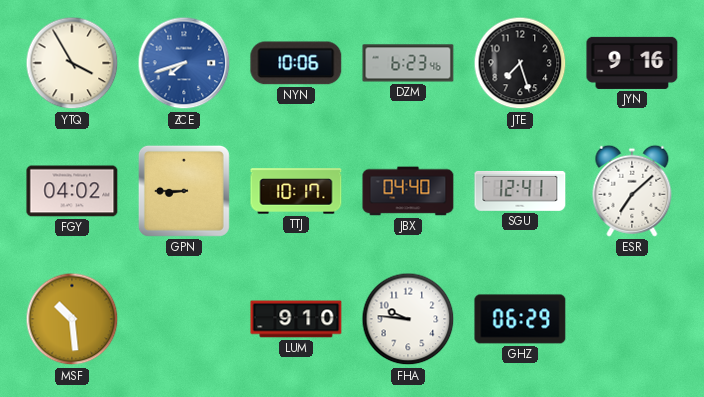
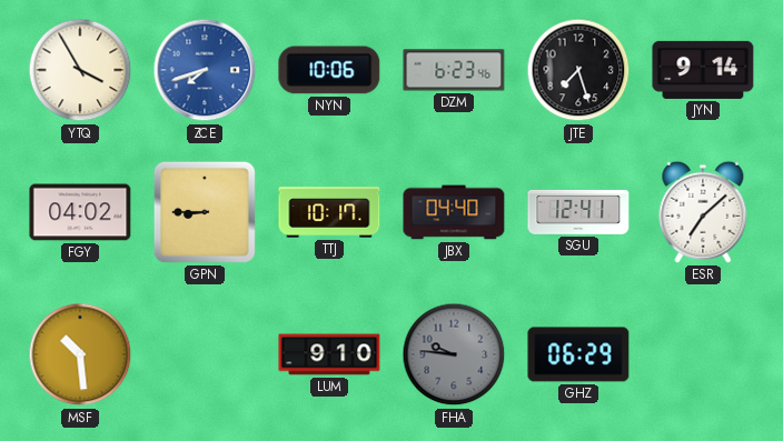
JYN: 9:16 -> 9:14
FHA dial: white -> grey
